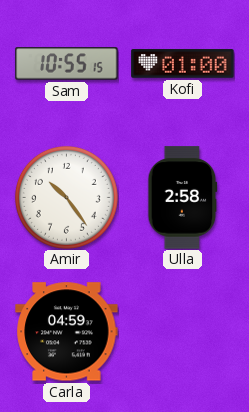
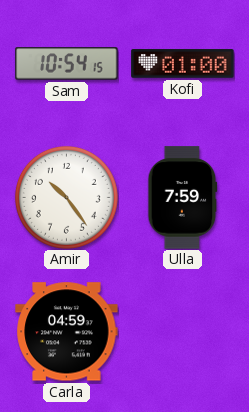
Sam: 10:55 -> 10:54
Ulla: 2:58 -> 7:59
